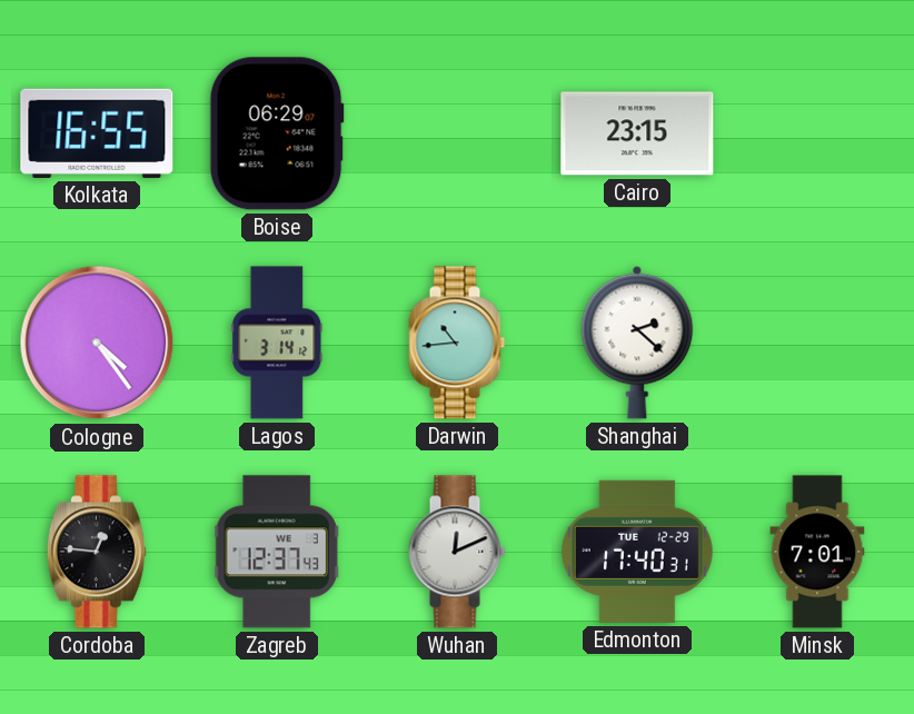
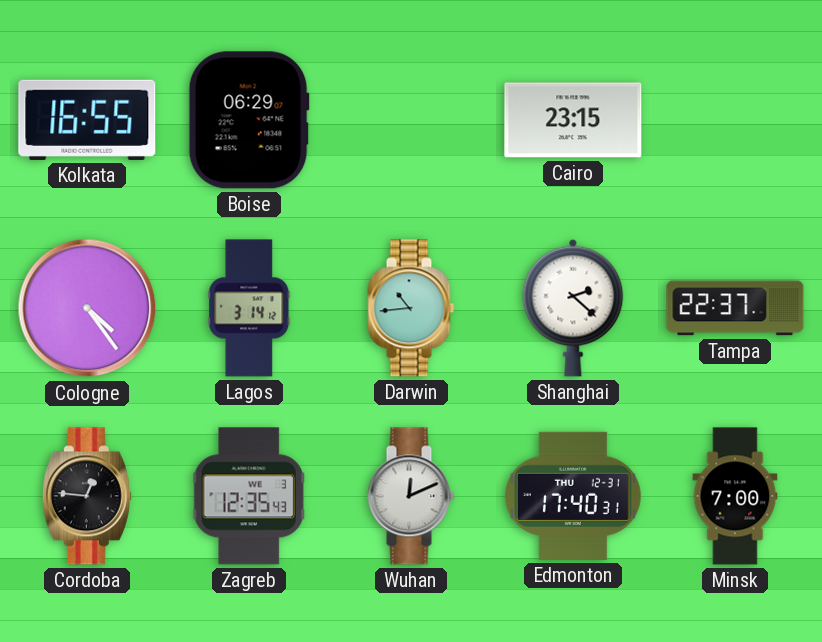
Tampa: none -> 22:37
Zagreb: 12:37 -> 12:35
Edmonton date: TUE 12-29 -> THU 12-31
Minsk: 7:01 -> 7:00
